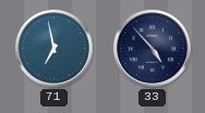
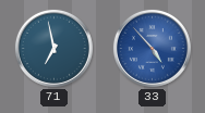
33 dial: navy -> blue
